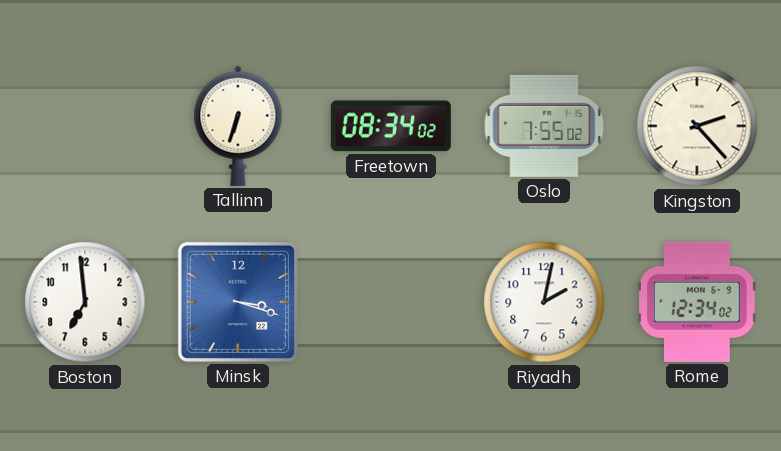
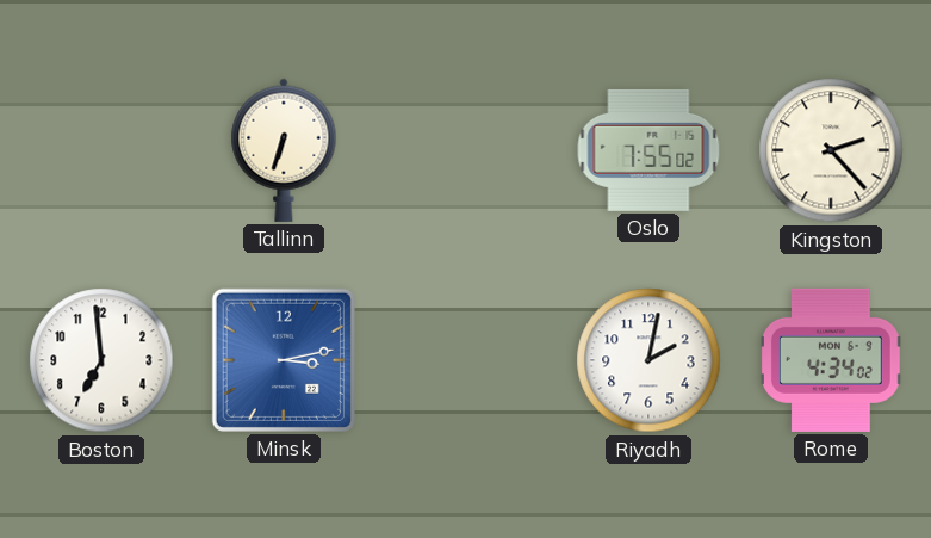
Freetown: 08:34 -> none
Minsk: 3:18 -> 3:13
Rome: 12:34 -> 4:34
